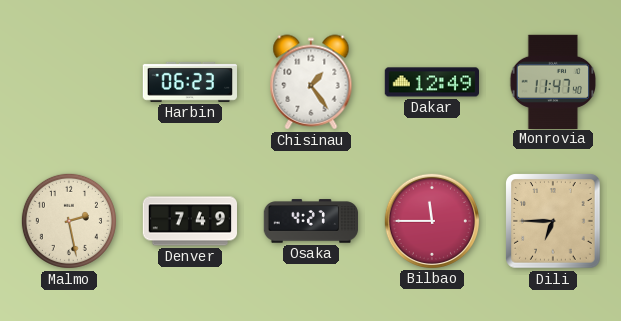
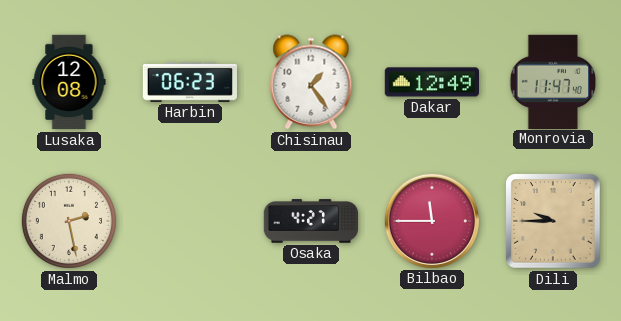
Lusaka: none -> 12:08
Denver: 7:49 -> none
Dili: 6:45 -> 9:45
